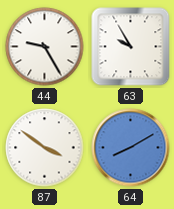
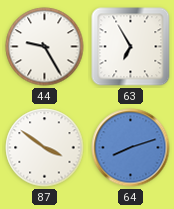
63: 9:55 -> 6:55
64: 8:10 -> 8:12
